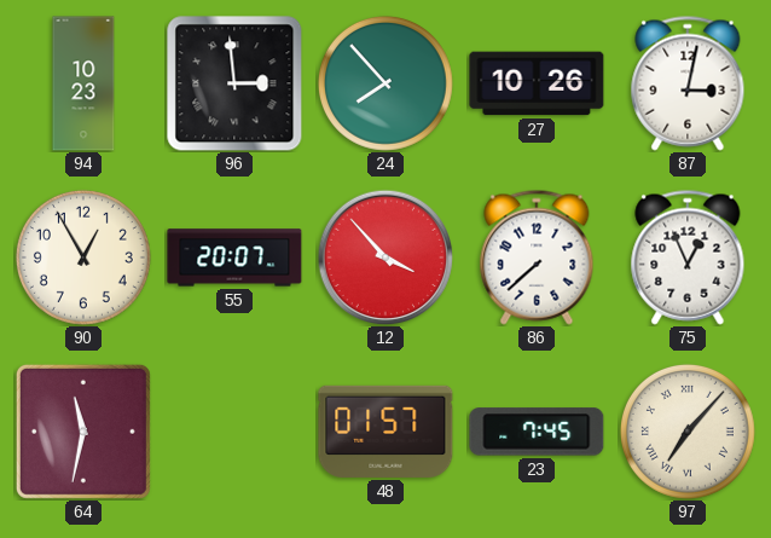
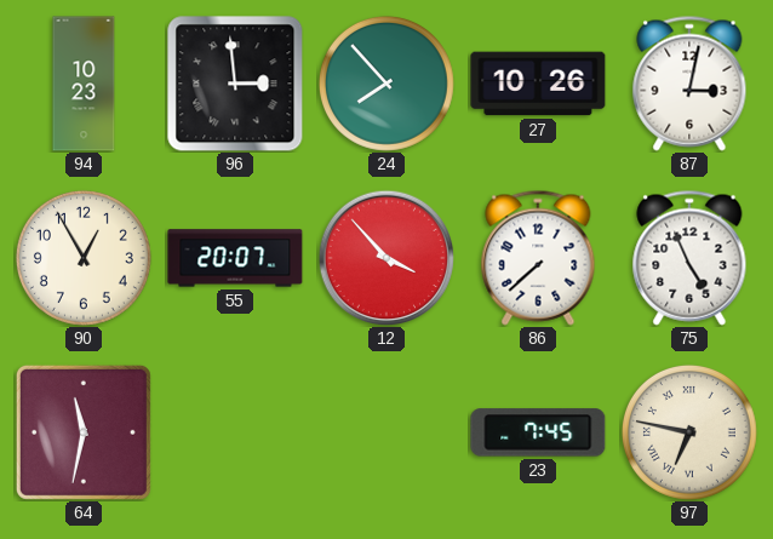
75: 12:56 -> 4:56
48: 01:57 -> none
97: 7:07 -> 6:47
